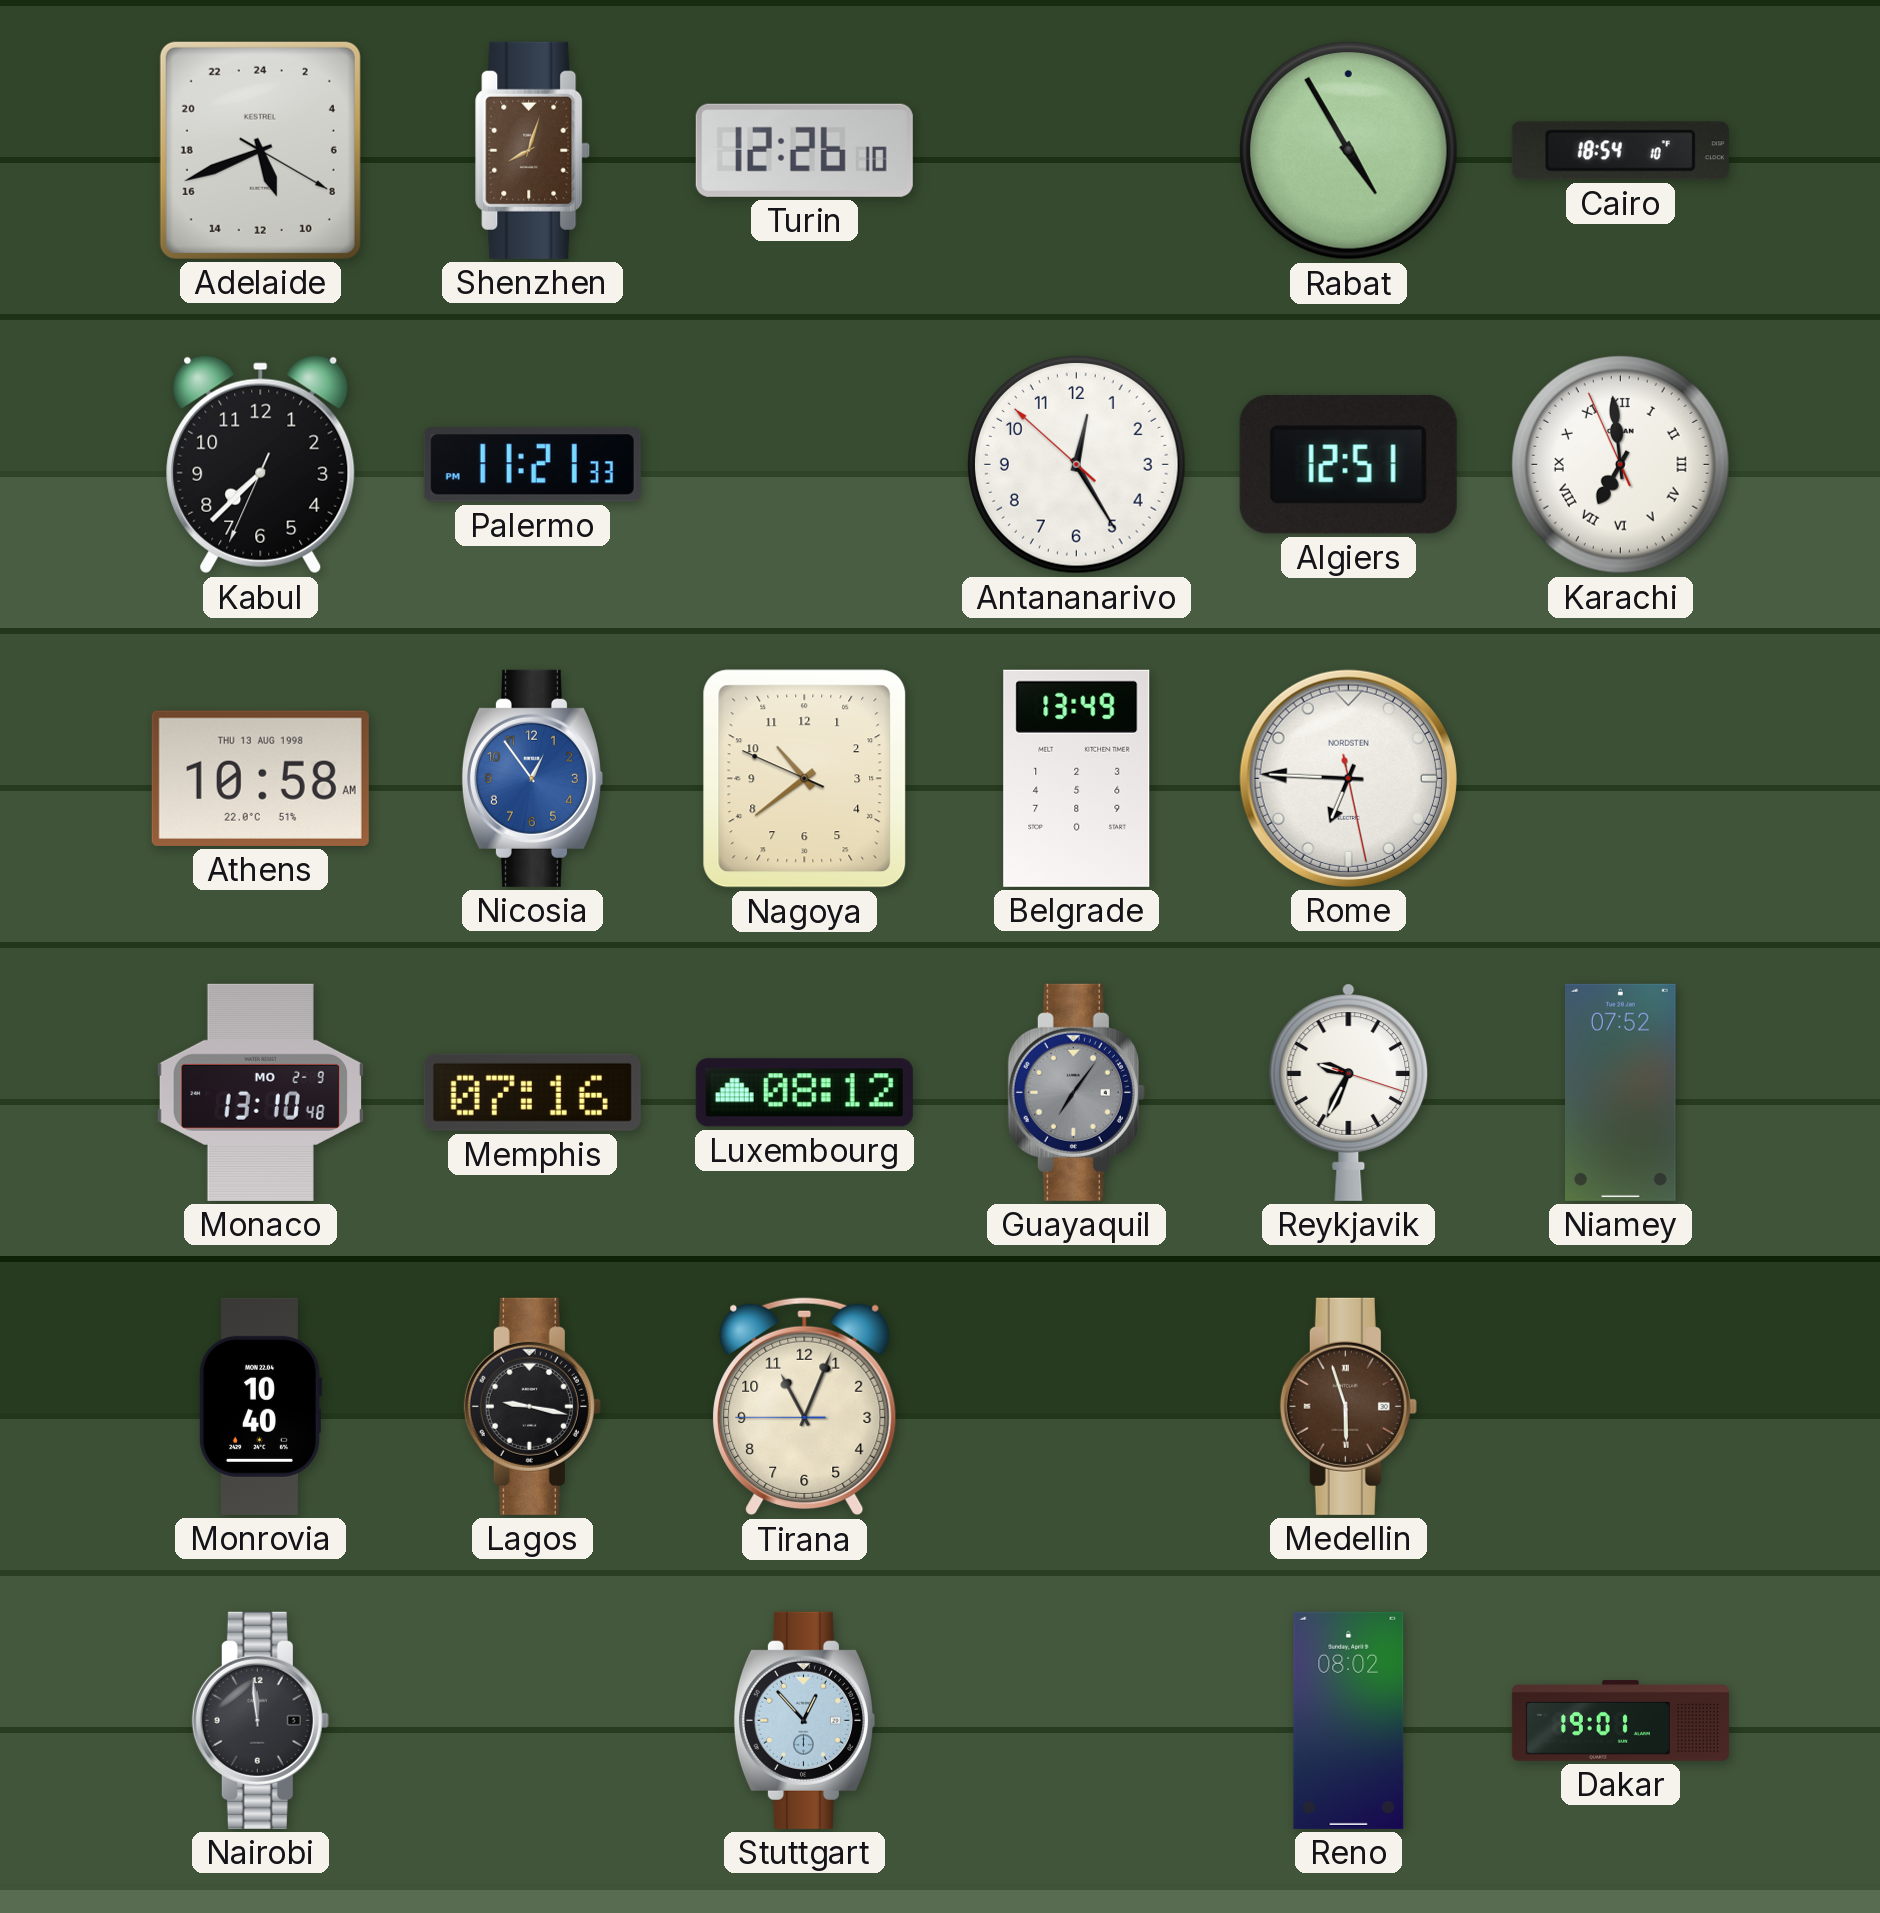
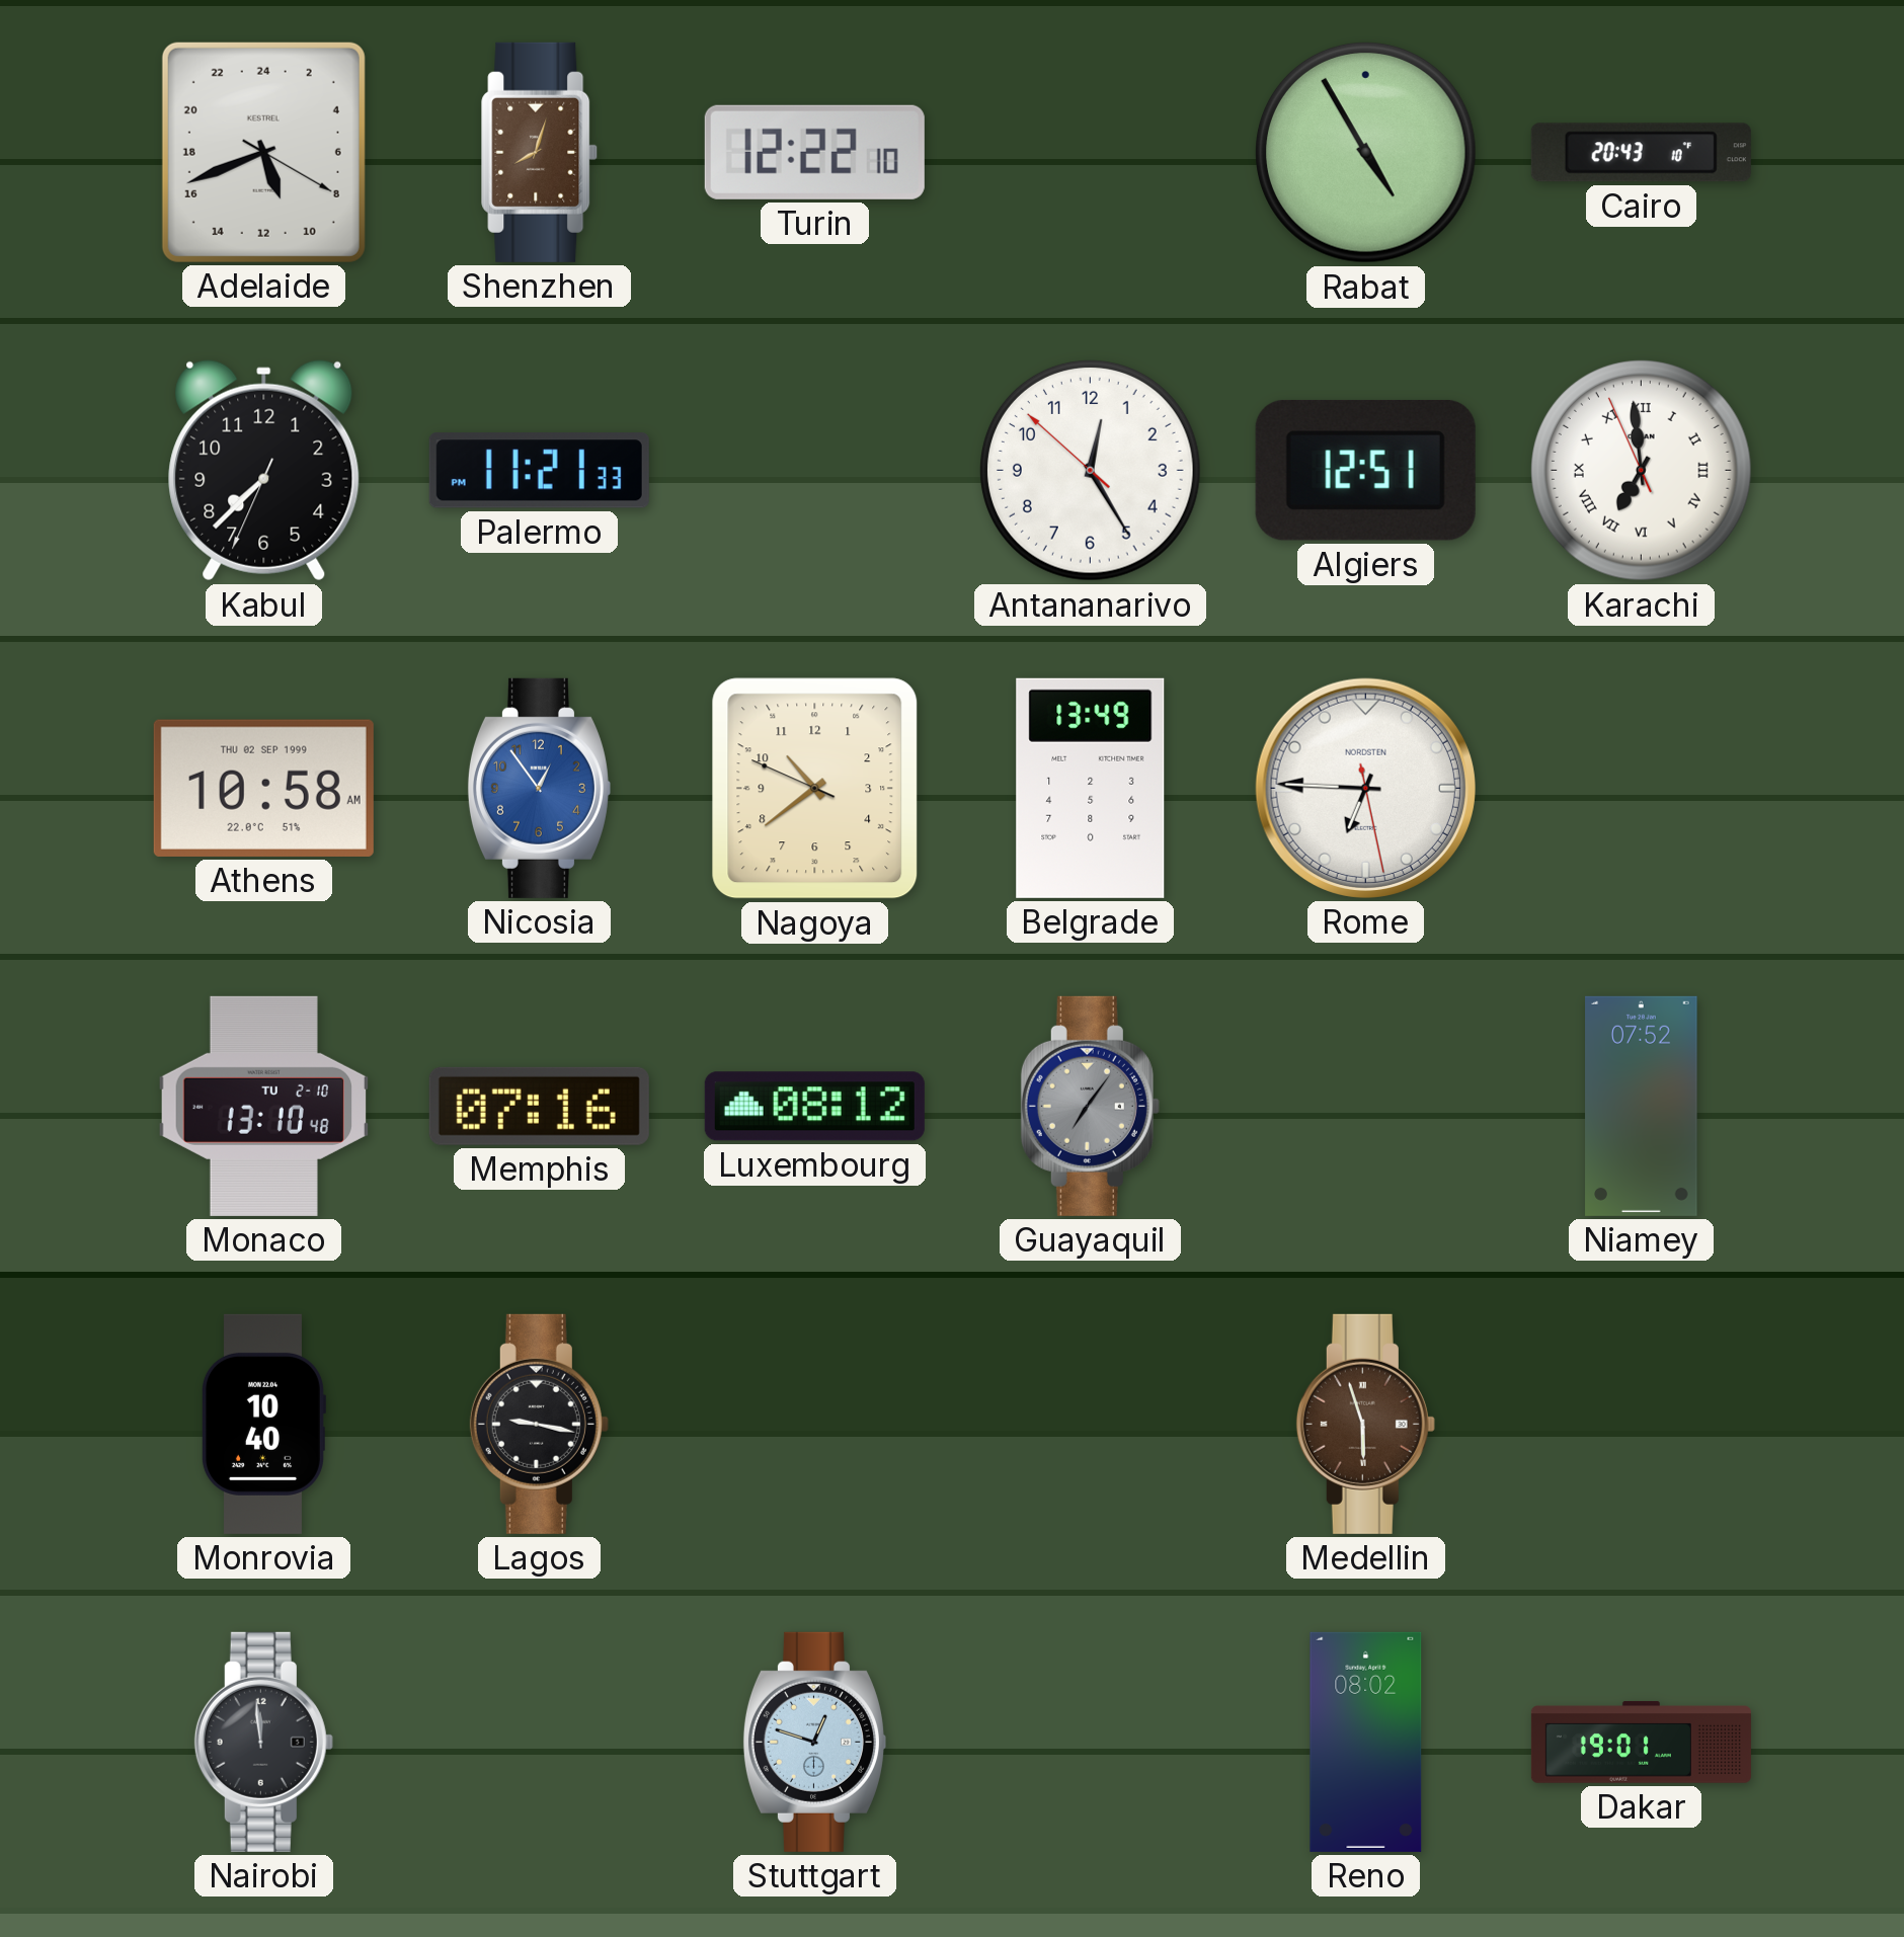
Turin: 12:26 -> 12:22
Cairo: 18:54 -> 20:43
Athens date: THU 13 AUG 1998 -> THU 02 SEP 1999
Monaco date: MO 2-9 -> TU 2-10
Reykjavik: 9:34 -> none
Tirana: 11:03 -> none
Stuttgart: 12:53 -> 12:48
